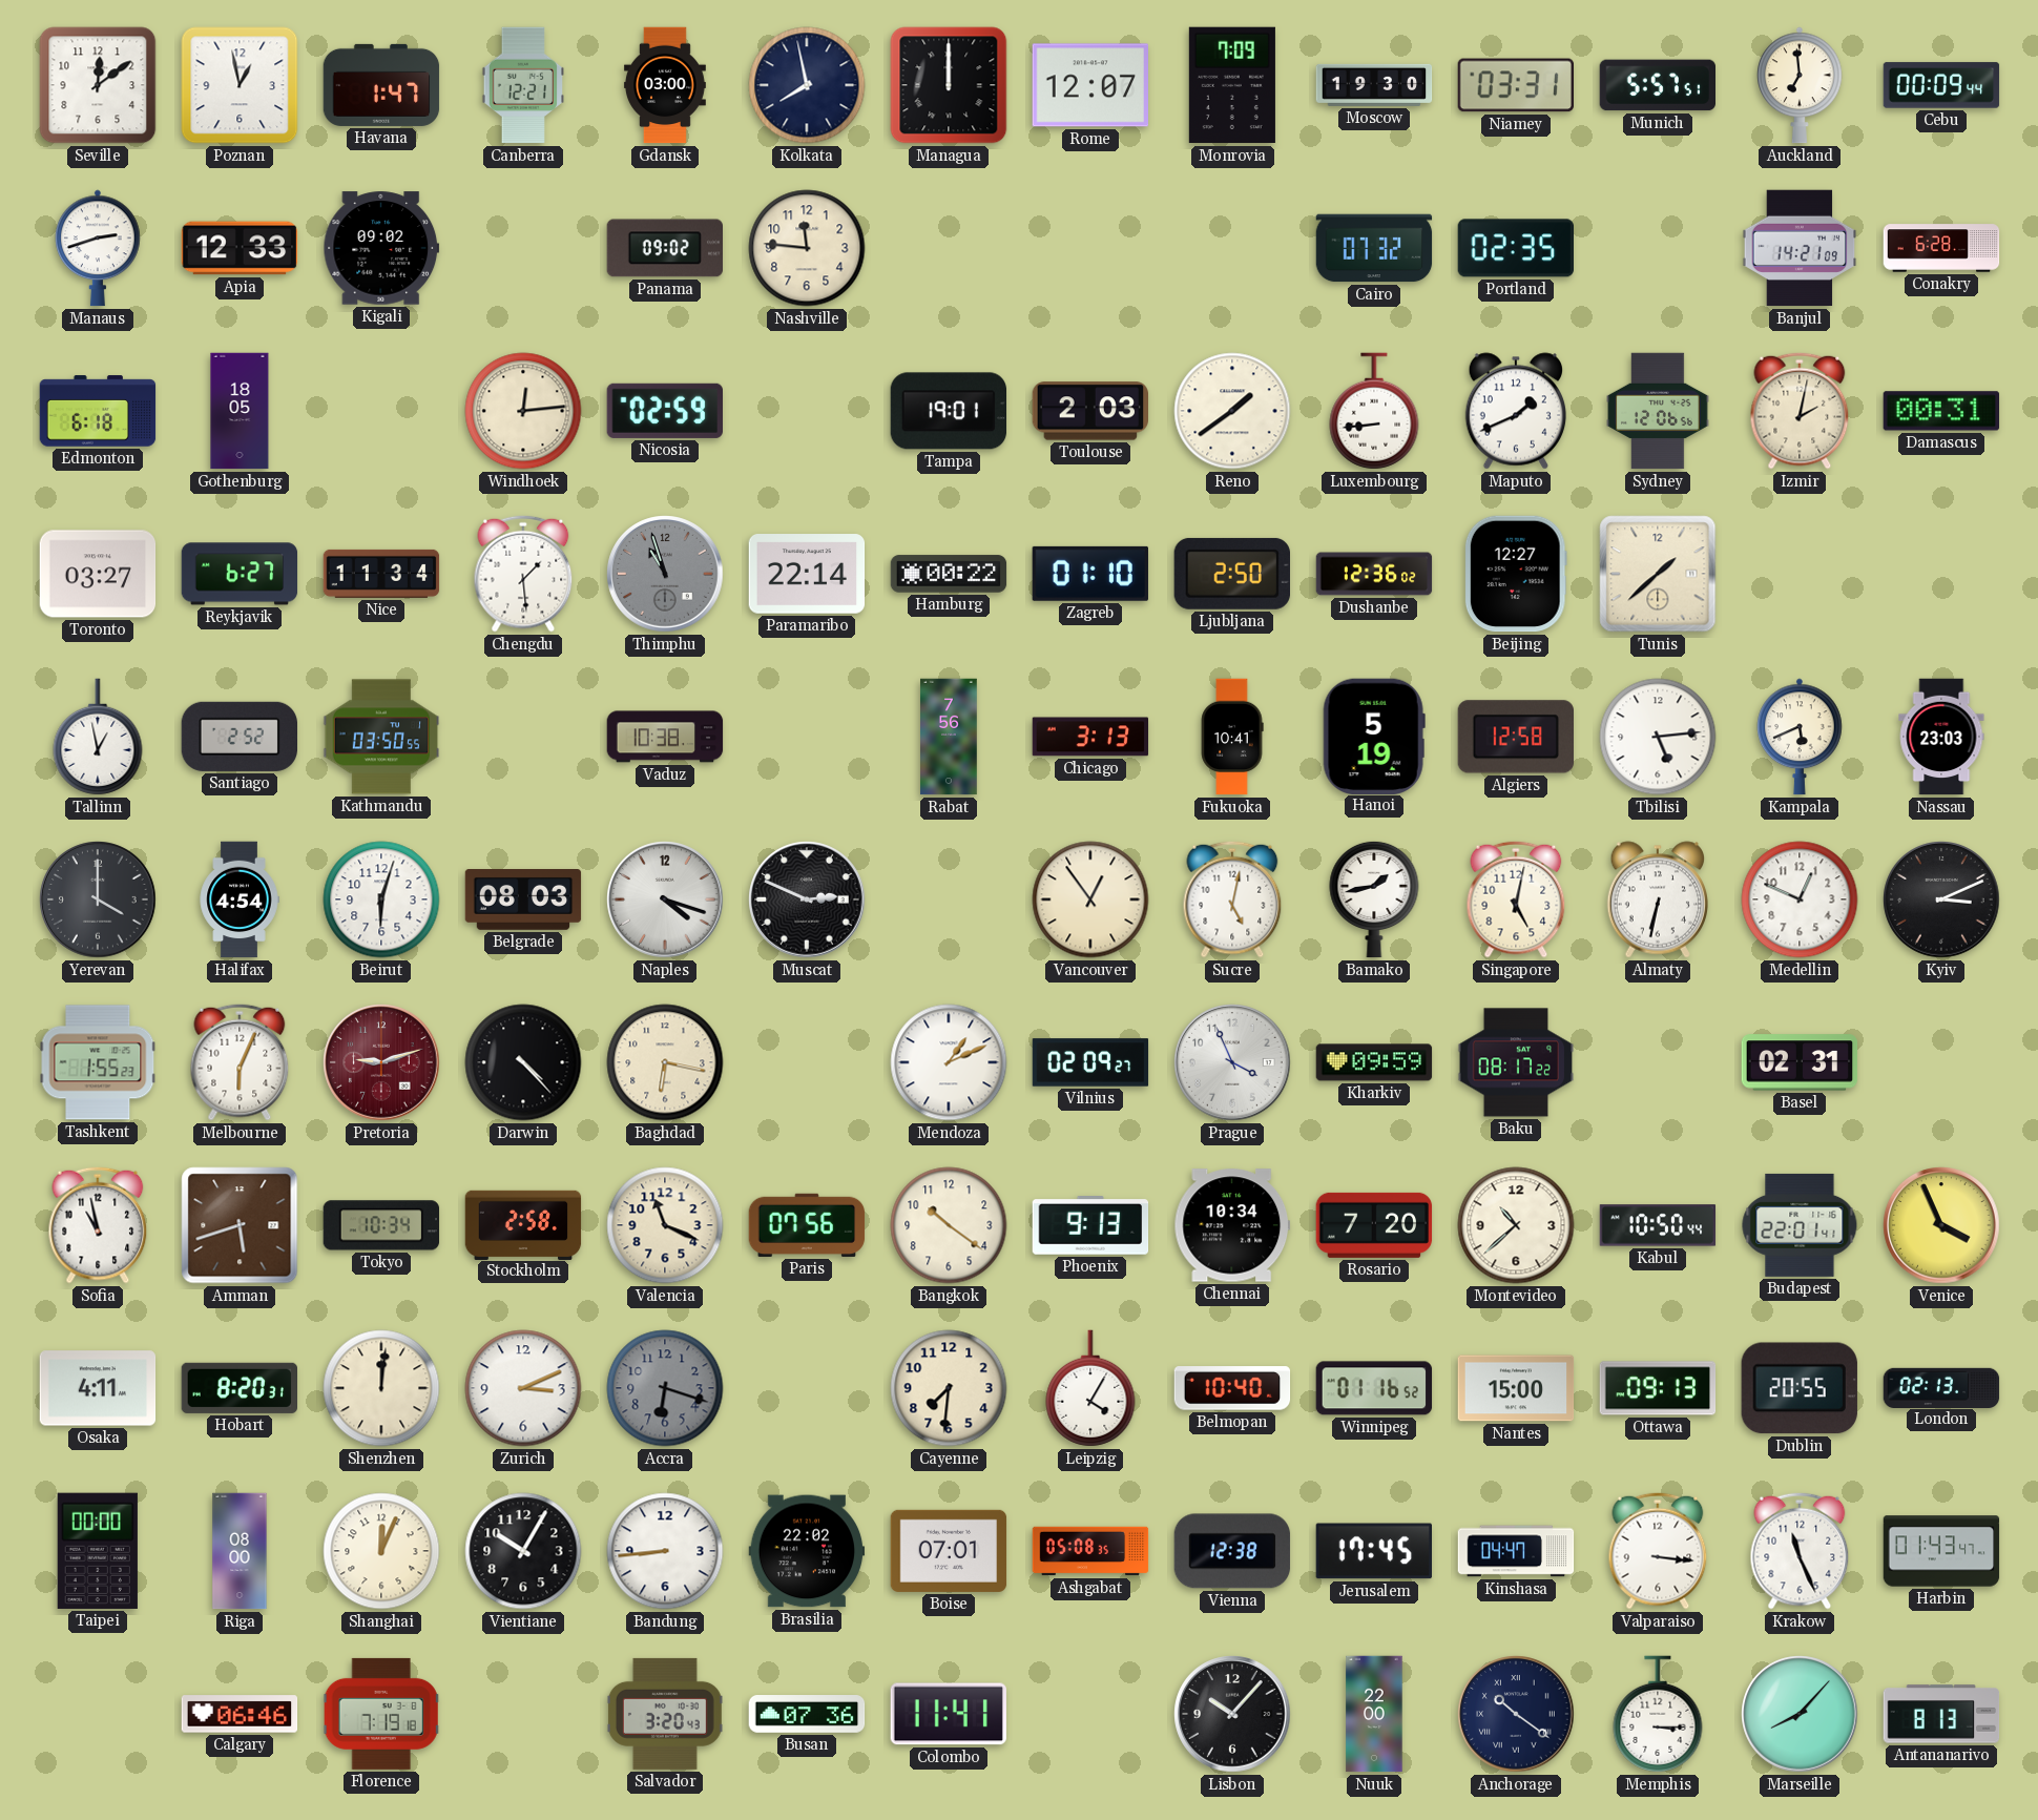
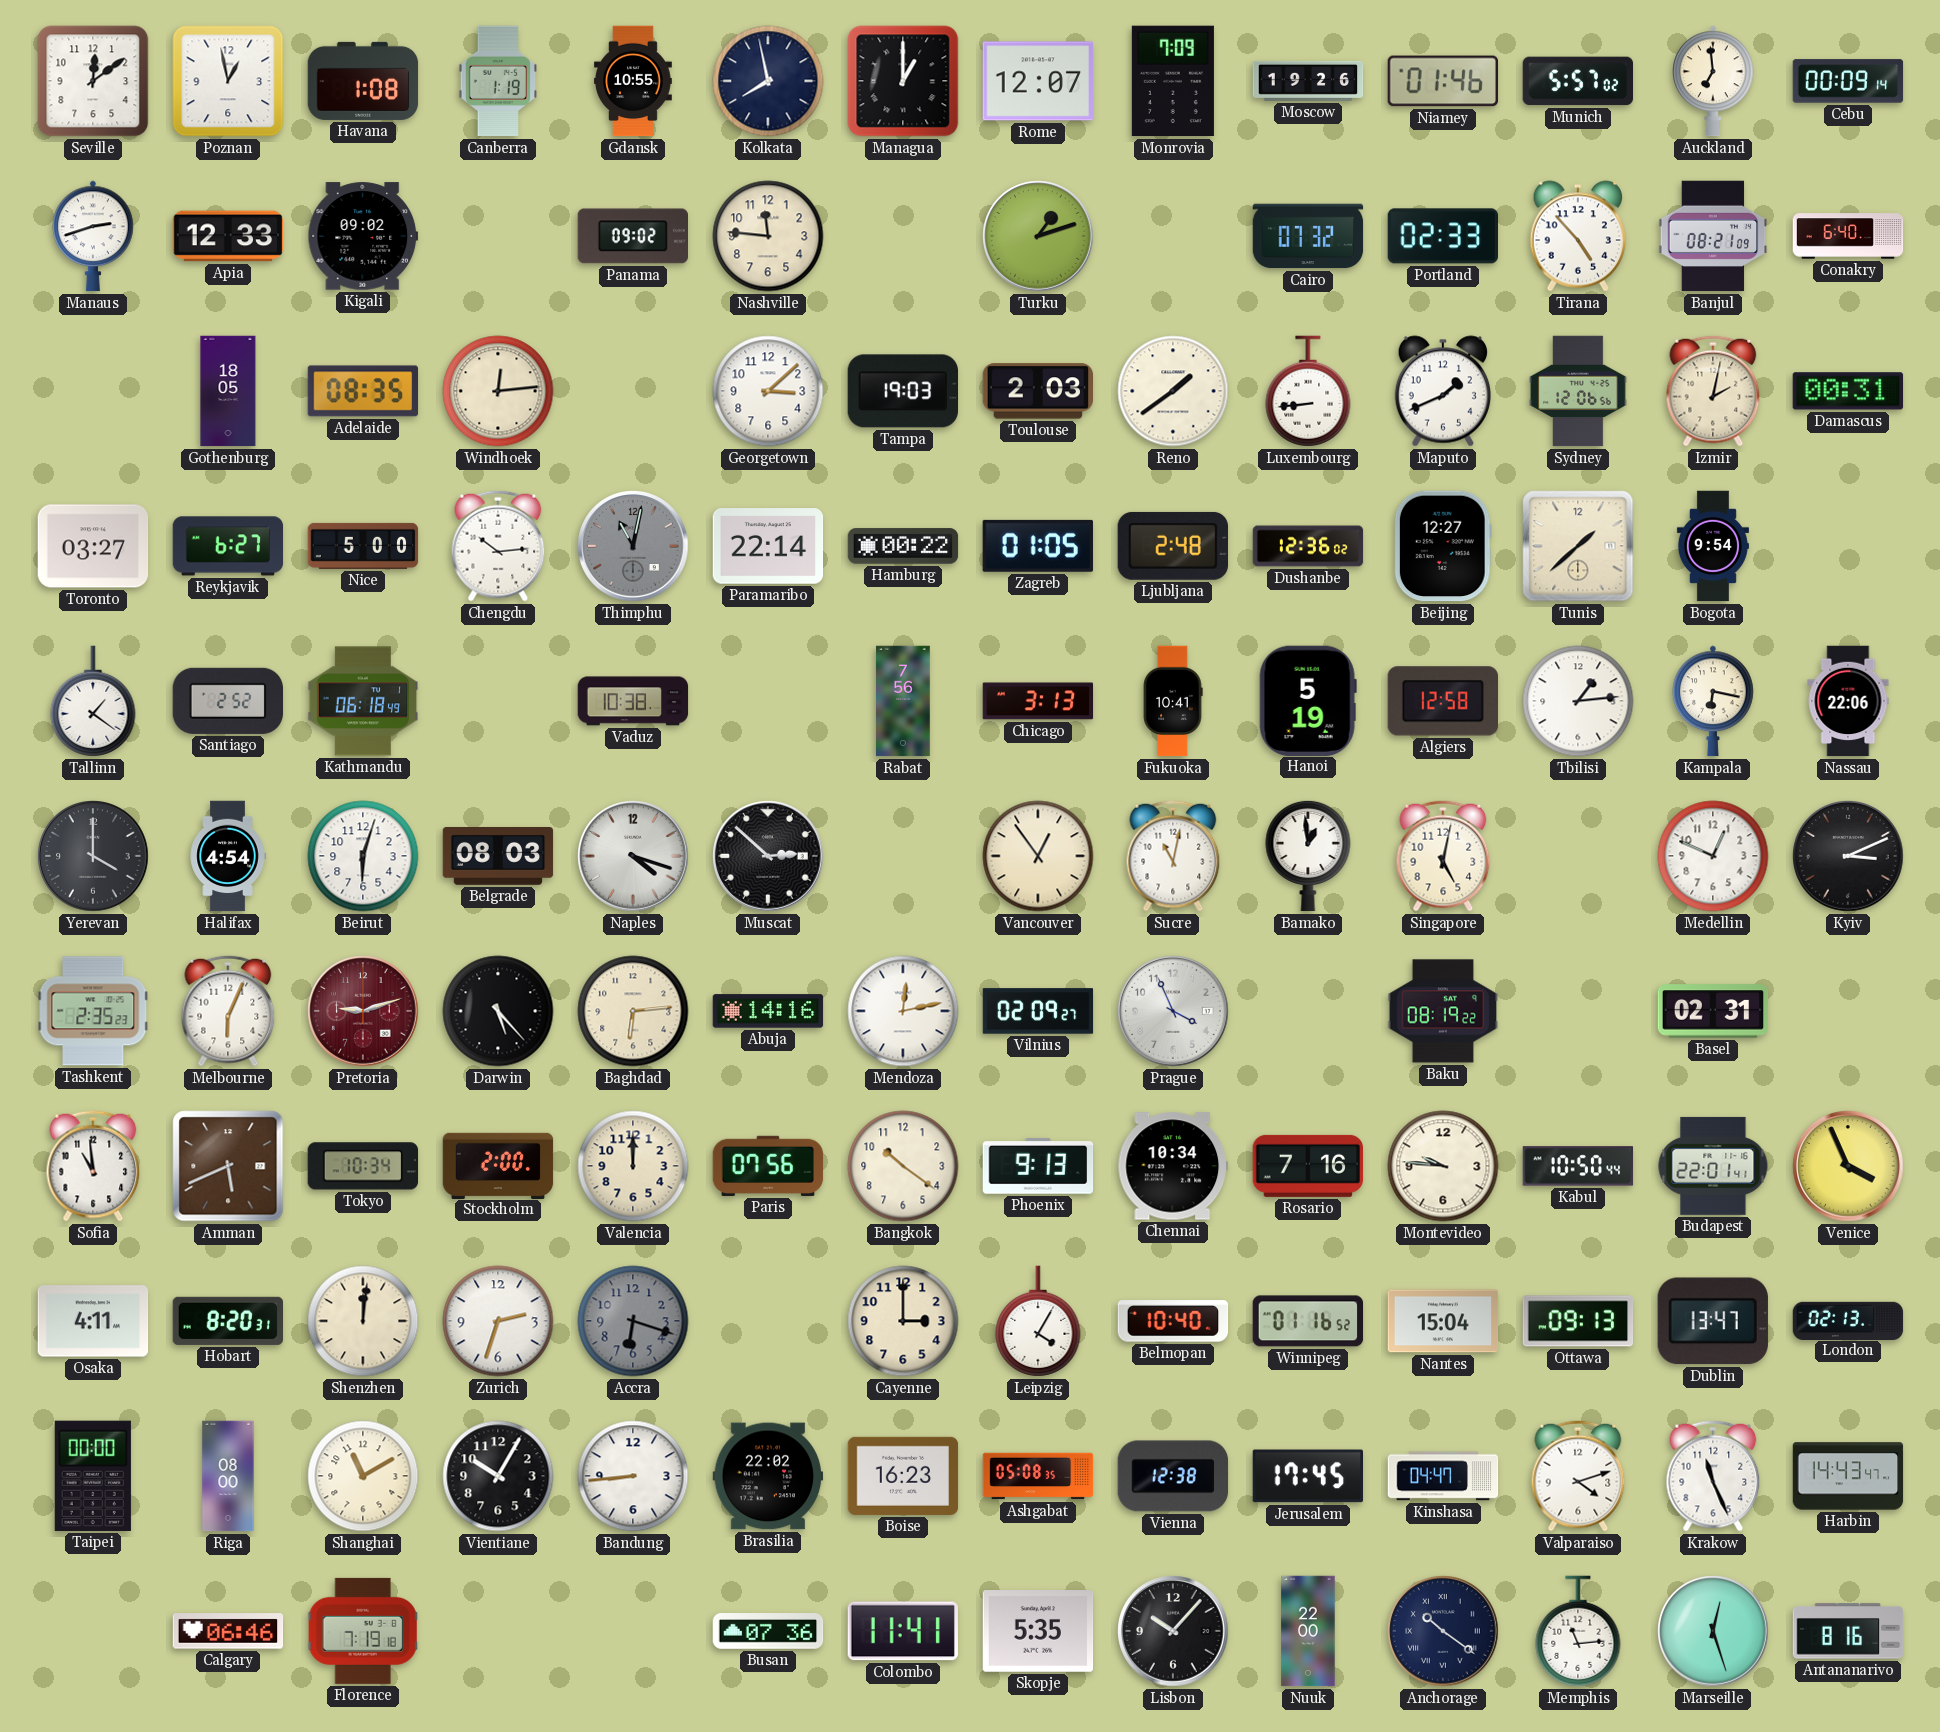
Havana: 1:47 -> 1:08
Canberra: 12:21 -> 1:19
Gdansk: 03:00 -> 10:55
Managua: 12:00 -> 1:00
Moscow: 19:30 -> 19:26
Niamey: 03:31 -> 01:46
Munich: 5:57:51 -> 5:57:02
Cebu: 00:09:44 -> 00:09:14
Turku: none -> 1:12
Portland: 02:35 -> 02:33
Tirana: none -> 4:53
Banjul: 14:21 -> 08:21
Conakry: 6:28 -> 6:40
Edmonton: 6:18 -> none
Adelaide: none -> 08:35
Nicosia: 02:59 -> none
Georgetown: none -> 3:08
Tampa: 19:01 -> 19:03
Nice: 11:34 -> 5:00
Chengdu: 1:29 -> 10:14
Thimphu: 10:57 -> 11:02
Zagreb: 01:10 -> 01:05
Ljubljana: 2:50 -> 2:48
Bogota: none -> 9:54
Tallinn: 12:58 -> 1:21
Kathmandu: 03:50 -> 06:18
Tbilisi: 5:14 -> 1:14
Kampala: 5:41 -> 6:17
Nassau: 23:03 -> 22:06
Muscat: 2:49 -> 2:52
Sucre: 5:02 -> 11:02
Bamako: 1:43 -> 12:59
Almaty: 6:32 -> none
Tashkent: 1:55 -> 2:35
Darwin: 4:23 -> 5:23
Baghdad: 6:17 -> 6:14
Abuja: none -> 14:16
Mendoza: 1:11 -> 12:13
Kharkiv: 09:59 -> none
Baku: 08:17 -> 08:19
Sofia: 10:58 -> 10:59
Amman: 5:42 -> 5:41
Stockholm: 2:58 -> 2:00
Valencia: 11:19 -> 12:00
Rosario: 7:20 -> 7:16
Montevideo: 10:38 -> 9:46
Zurich: 3:11 -> 2:33
Cayenne: 7:31 -> 3:00
Nantes: 15:00 -> 15:04
Dublin: 20:55 -> 13:47
Shanghai: 12:04 -> 11:10
Boise: 07:01 -> 16:23
Valparaiso: 3:16 -> 4:12
Harbin: 01:43 -> 14:43
Salvador: 3:20 -> none
Skopje: none -> 5:35
Memphis: 3:15 -> 11:14
Marseille: 8:07 -> 12:27
Antananarivo: 8:13 -> 8:16
